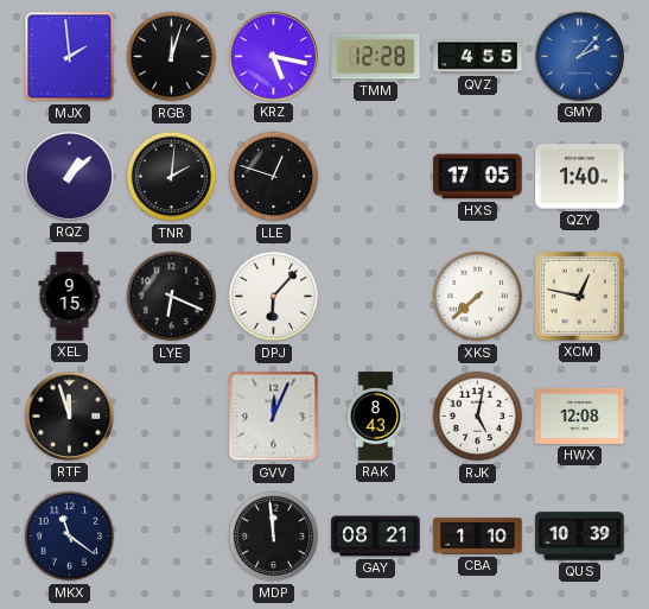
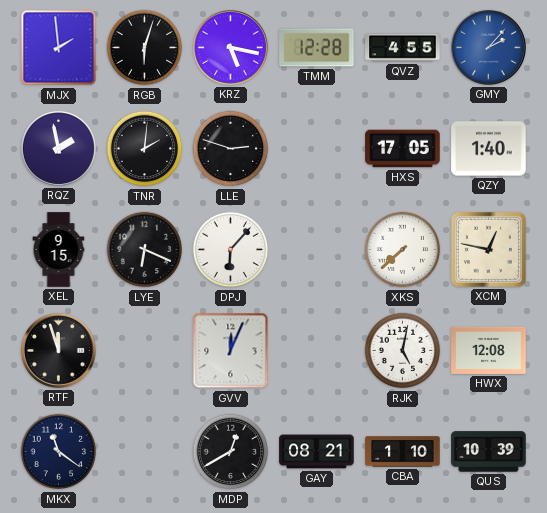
RGB: 12:03 -> 6:03
RQZ: 1:08 -> 1:58
LLE: 12:48 -> 2:48
RAK: 8:43 -> none
MDP: 11:59 -> 12:40
